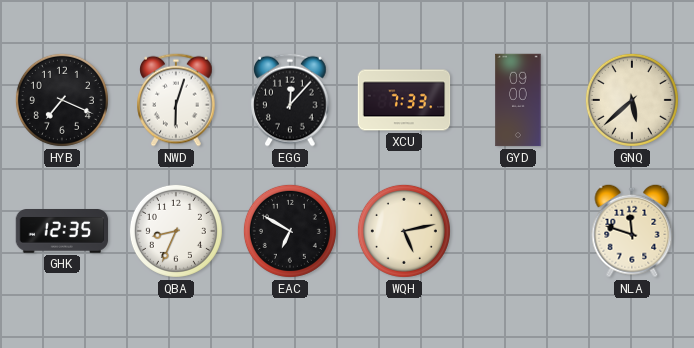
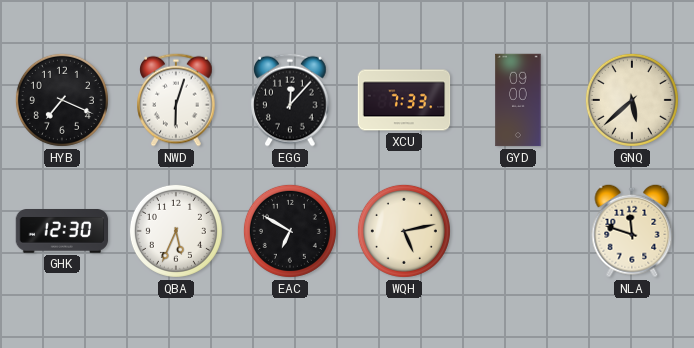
GHK: 12:35 -> 12:30
QBA: 8:34 -> 5:34
